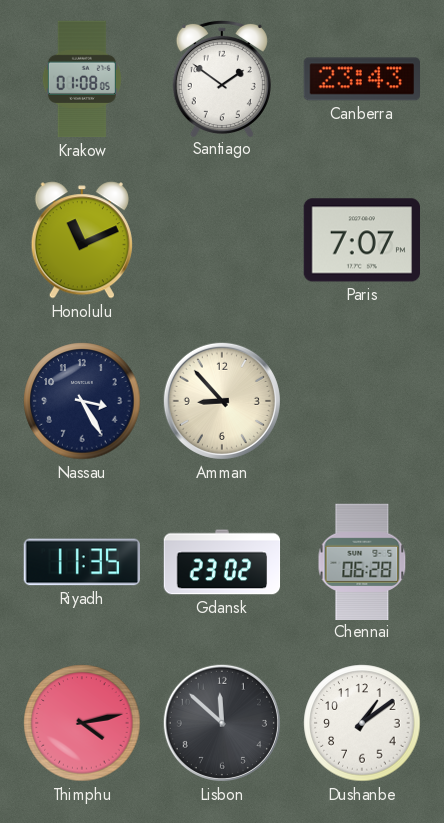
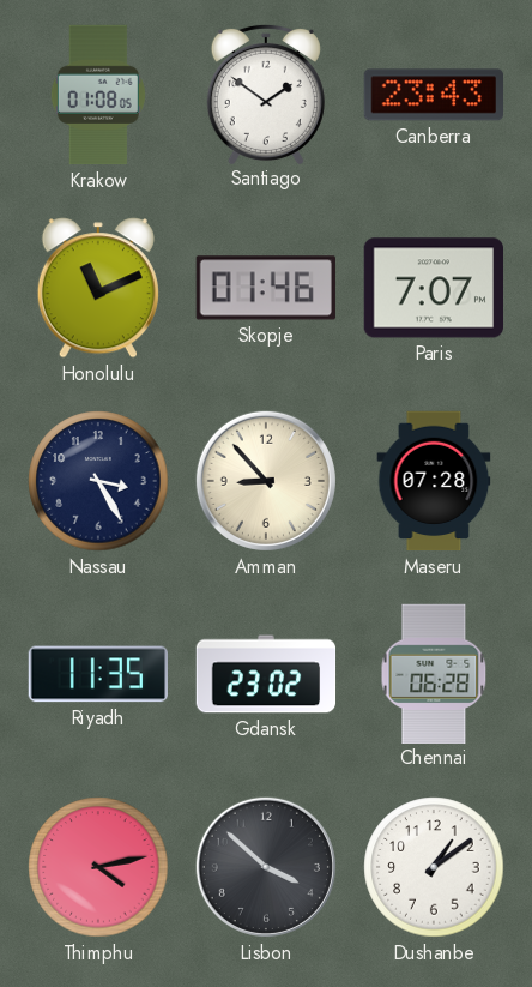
Skopje: none -> 01:46
Maseru: none -> 07:28
Lisbon: 11:52 -> 3:52
